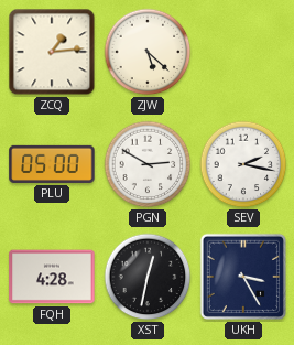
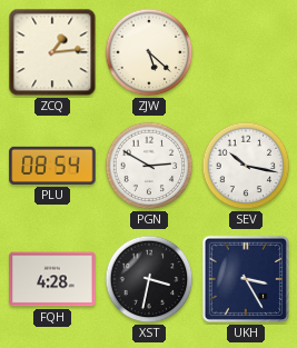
PLU: 05:00 -> 08:54
SEV: 2:17 -> 10:17
XST: 12:32 -> 3:32
